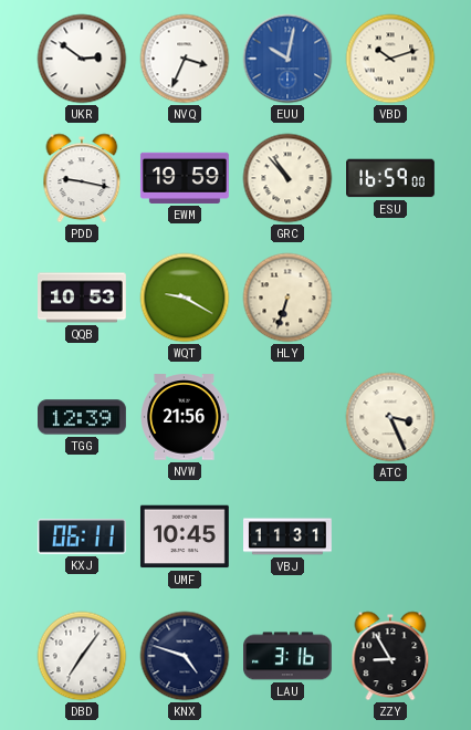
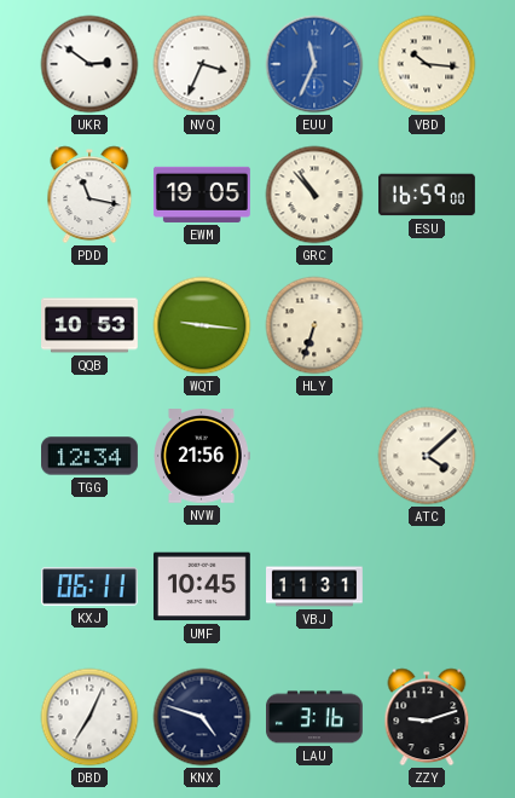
EUU: 10:02 -> 11:34
VBD: 10:12 -> 10:16
PDD: 9:17 -> 11:17
EWM: 19:59 -> 19:05
WQT: 9:20 -> 9:16
TGG: 12:39 -> 12:34
ATC: 3:26 -> 4:08
DBD: 7:06 -> 7:04
ZZY: 8:55 -> 9:12
